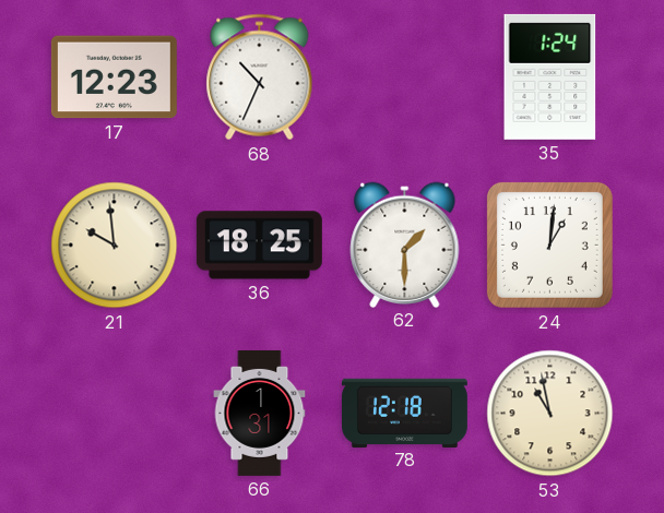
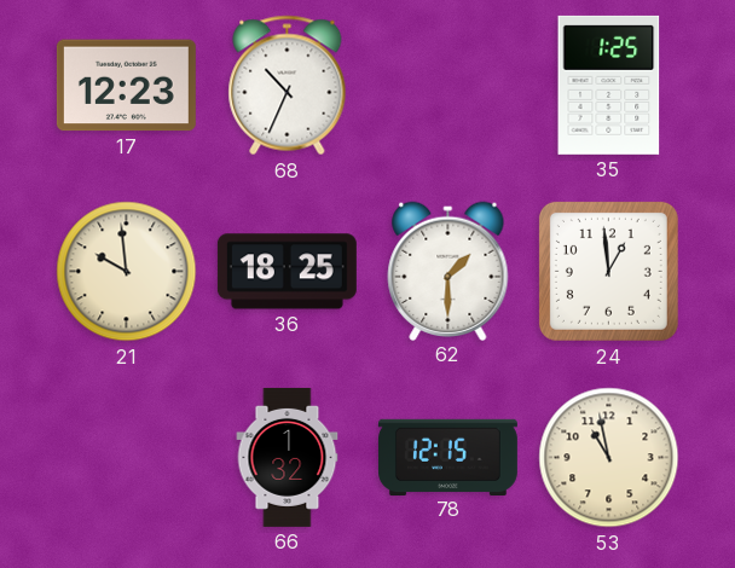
35: 1:24 -> 1:25
24: 1:01 -> 12:59
66: 1:31 -> 1:32
78: 12:18 -> 12:15
